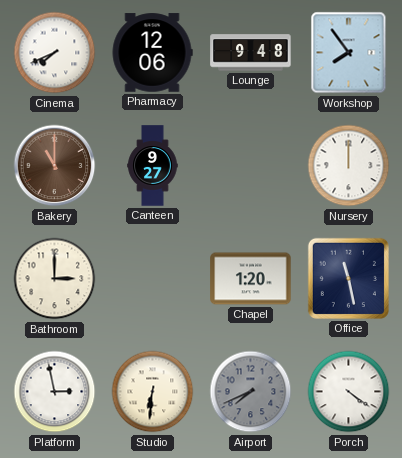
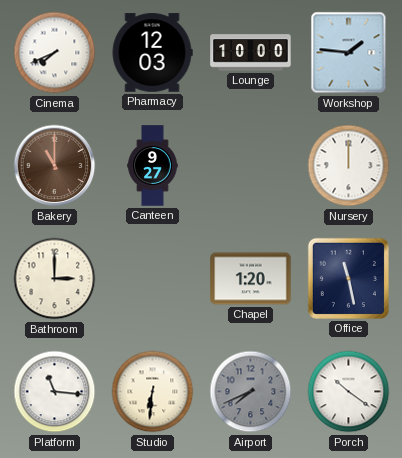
Pharmacy: 12:06 -> 12:03
Lounge: 9:48 -> 10:00
Workshop: 7:54 -> 1:46
Platform: 2:58 -> 11:16
Porch: 4:21 -> 10:21
